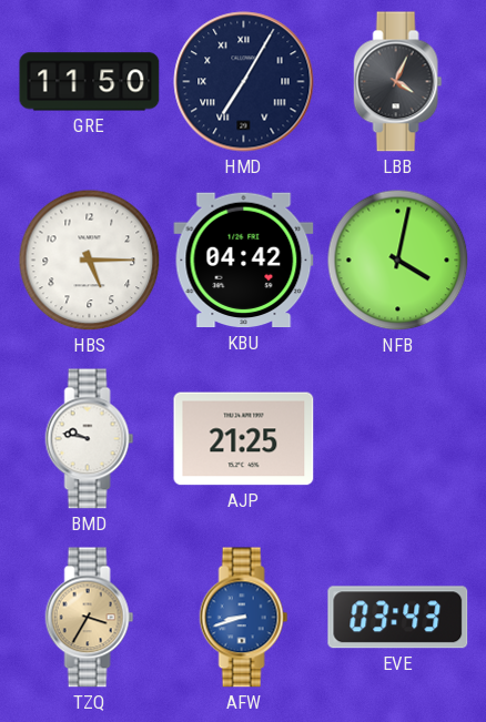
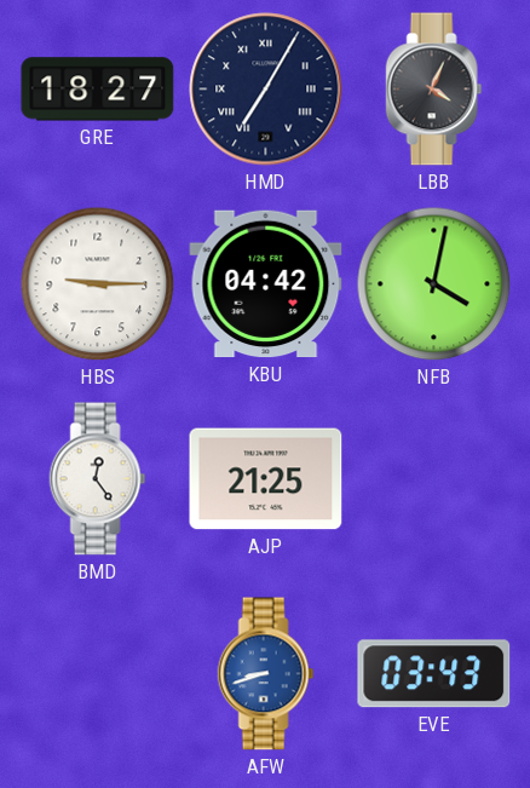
GRE: 11:50 -> 18:27
HBS: 5:15 -> 9:15
BMD: 9:47 -> 12:24
TZQ: 3:35 -> none
